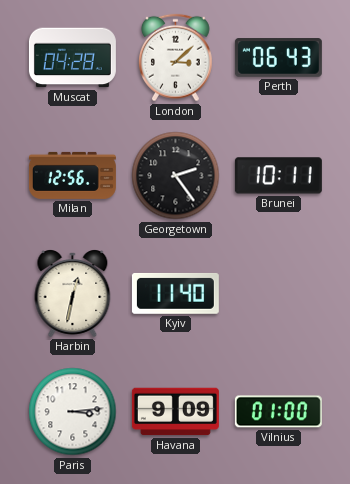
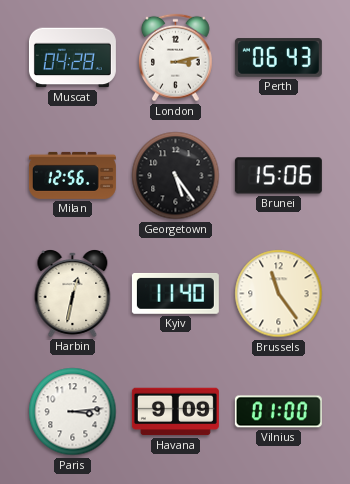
London: 3:08 -> 3:13
Georgetown: 2:24 -> 5:24
Brunei: 10:11 -> 15:06
Brussels: none -> 11:24
